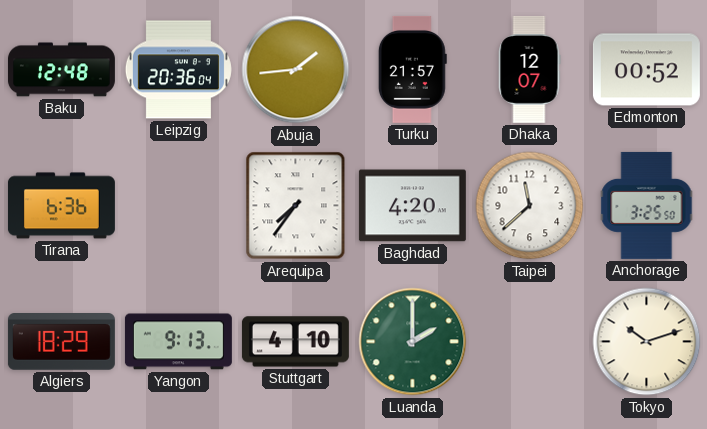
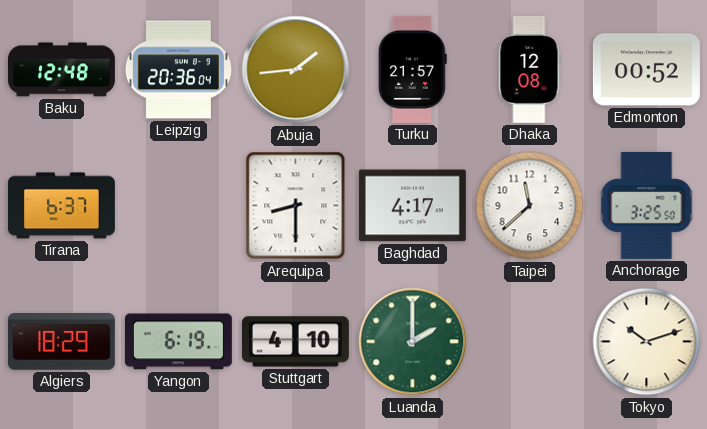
Dhaka: 12:07 -> 12:08
Tirana: 6:36 -> 6:37
Arequipa: 7:36 -> 8:30
Baghdad: 4:20 -> 4:17
Yangon: 9:13 -> 6:19
